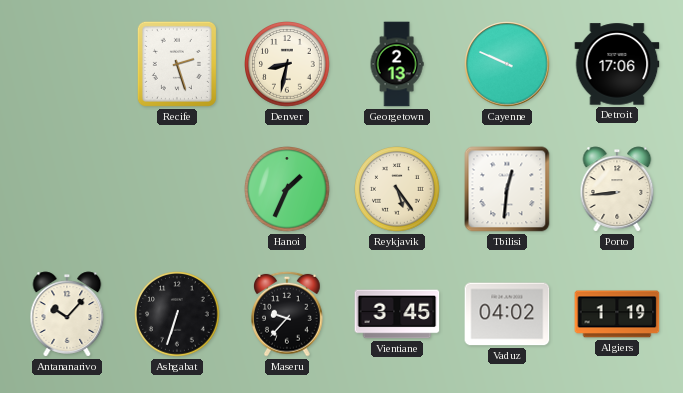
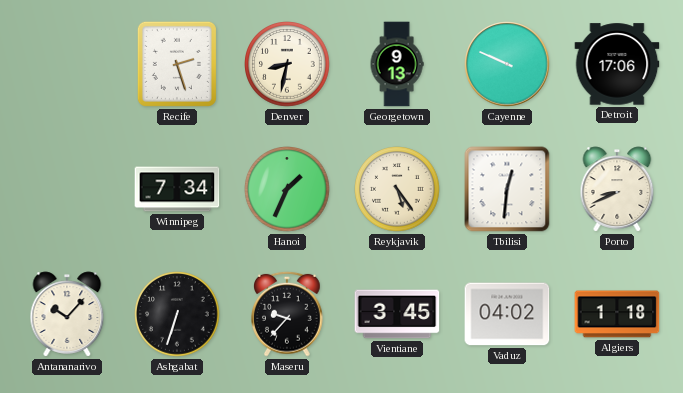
Georgetown: 2:13 -> 9:13
Winnipeg: none -> 7:34
Porto: 8:44 -> 8:41
Algiers: 1:19 -> 1:18
